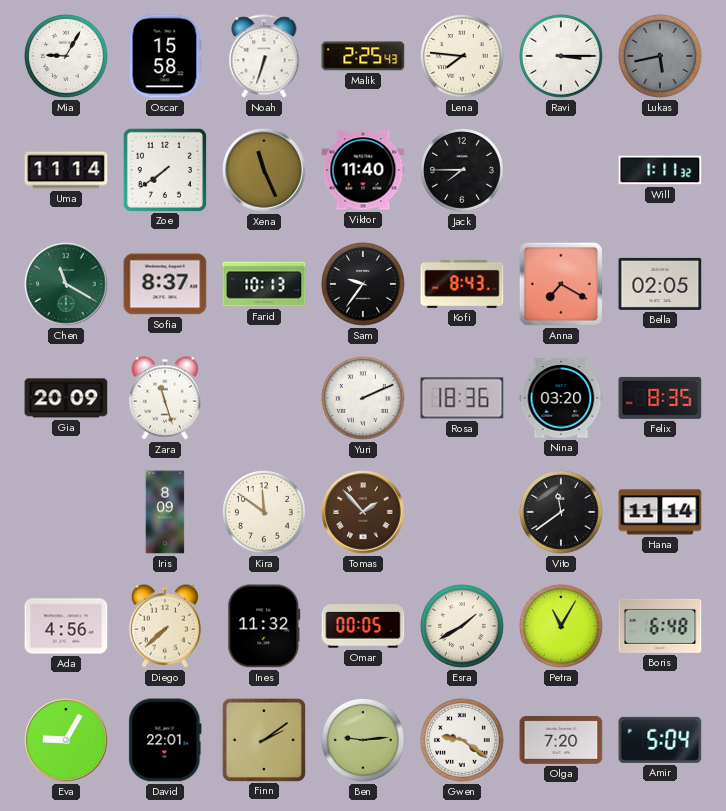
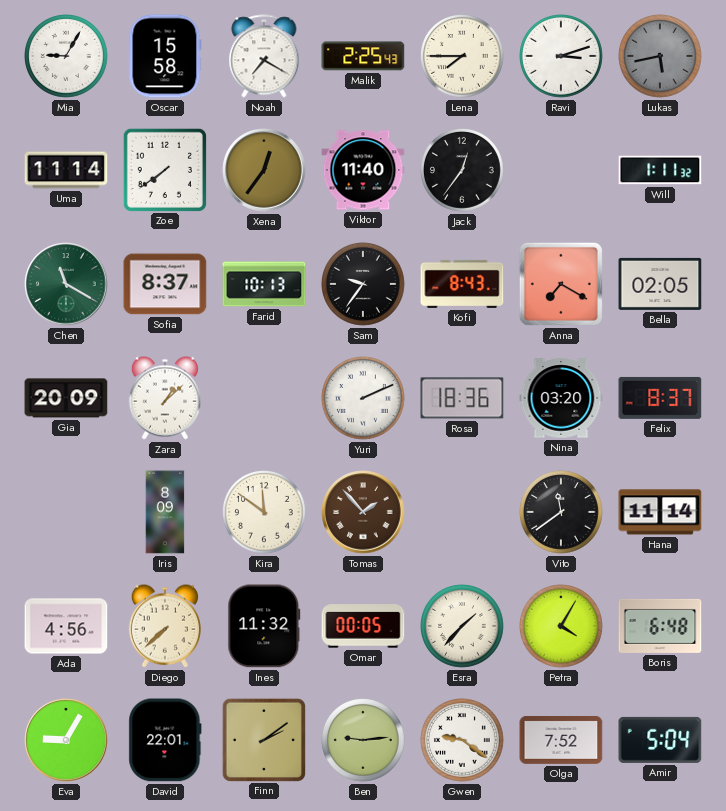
Noah: 6:33 -> 7:20
Lena: 7:46 -> 7:45
Ravi: 3:15 -> 3:12
Xena: 11:26 -> 12:36
Jack: 7:45 -> 12:36
Zara: 11:27 -> 1:08
Felix: 8:35 -> 8:37
Esra: 1:40 -> 1:37
Petra: 11:05 -> 4:05
Olga: 7:20 -> 7:52
